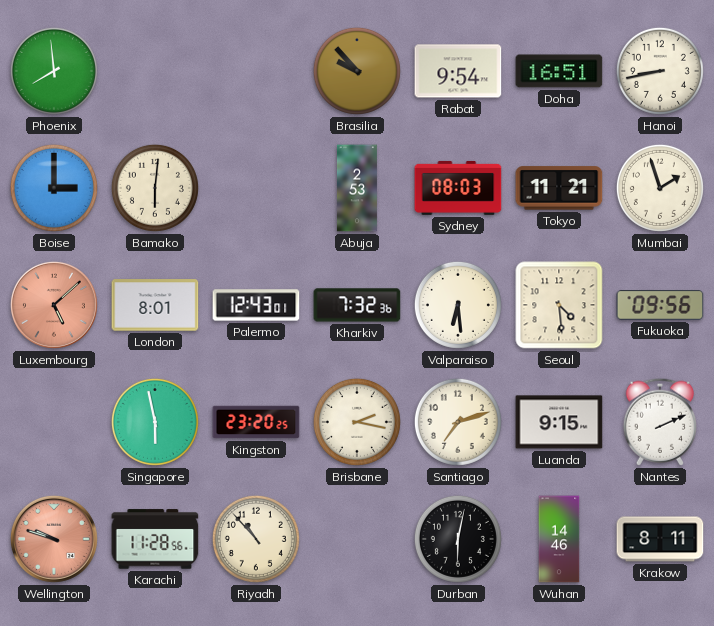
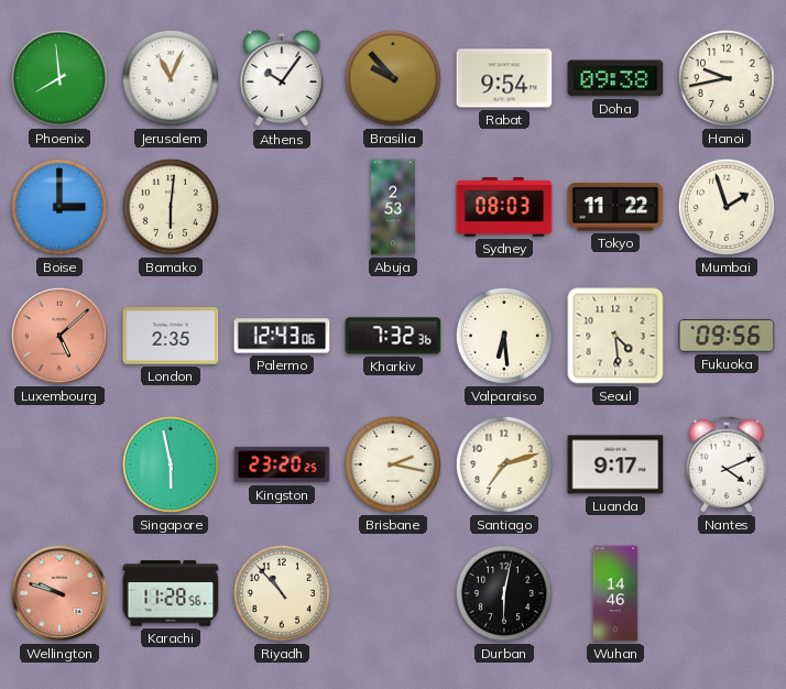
Jerusalem: none -> 11:04
Athens: none -> 10:06
Doha: 16:51 -> 09:38
Hanoi: 8:43 -> 9:43
Tokyo: 11:21 -> 11:22
London: 8:01 -> 2:35
Palermo: 12:43:01 -> 12:43:06
Luanda: 9:15 -> 9:17
Nantes: 2:11 -> 4:11
Krakow: 8:11 -> none
